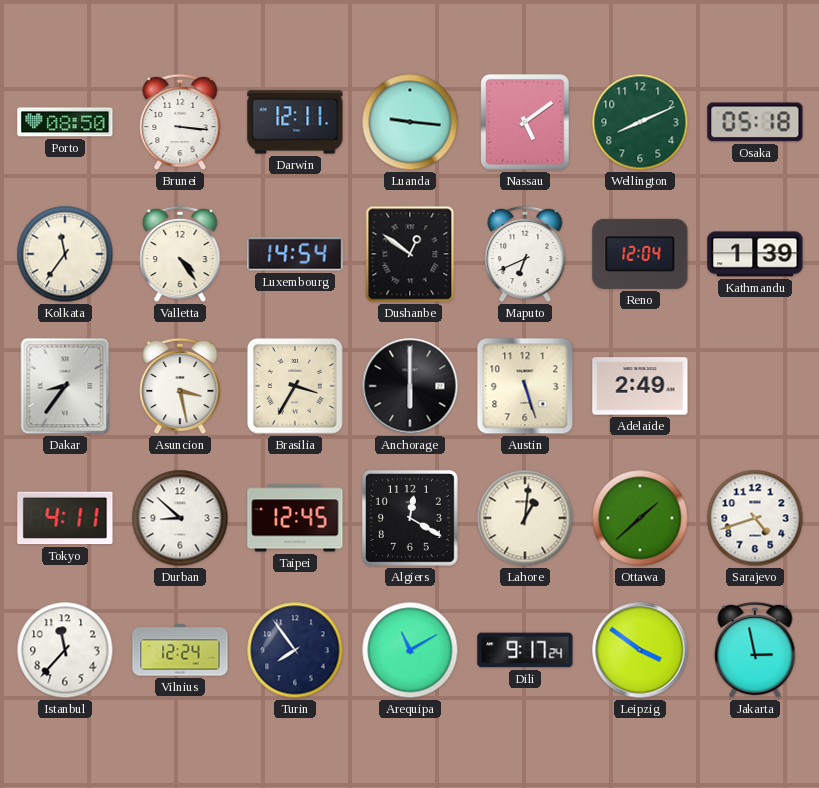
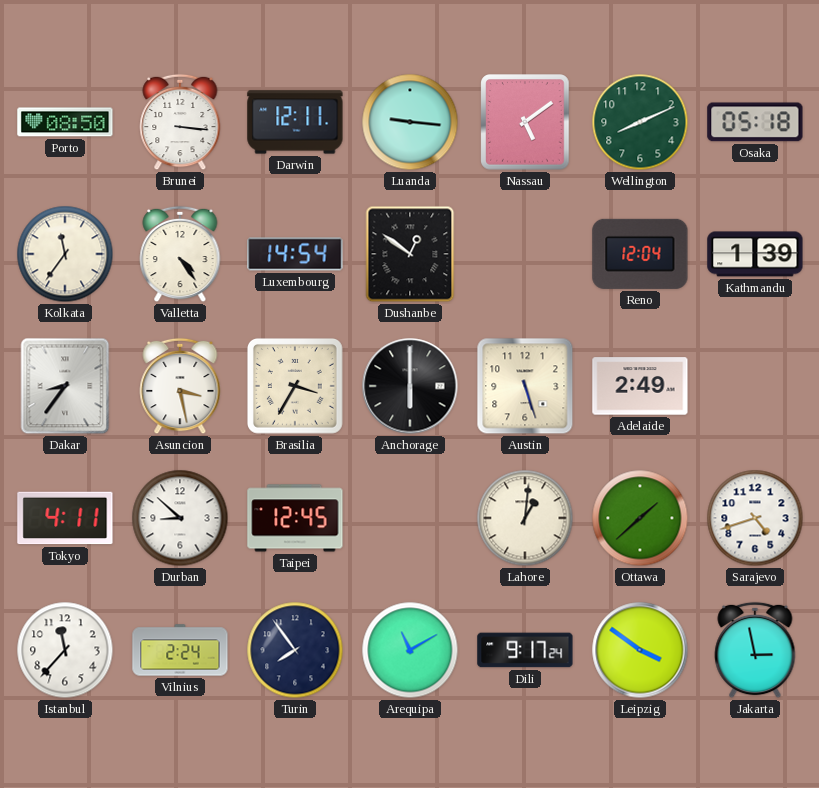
Maputo: 6:41 -> none
Algiers: 12:20 -> none
Vilnius: 12:24 -> 2:24
